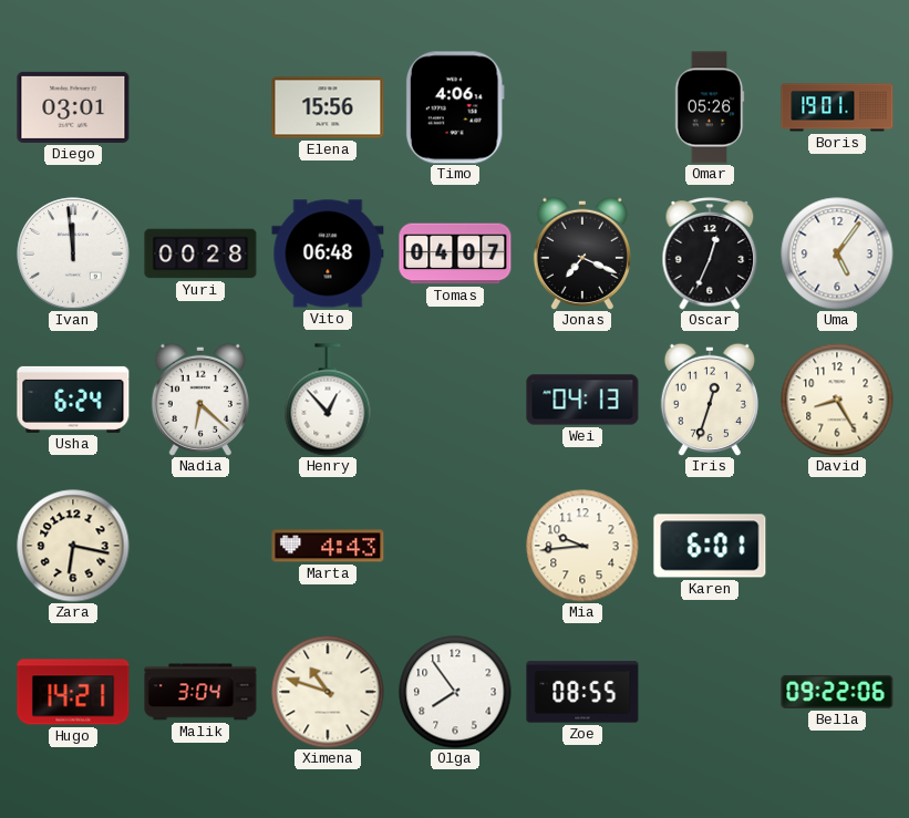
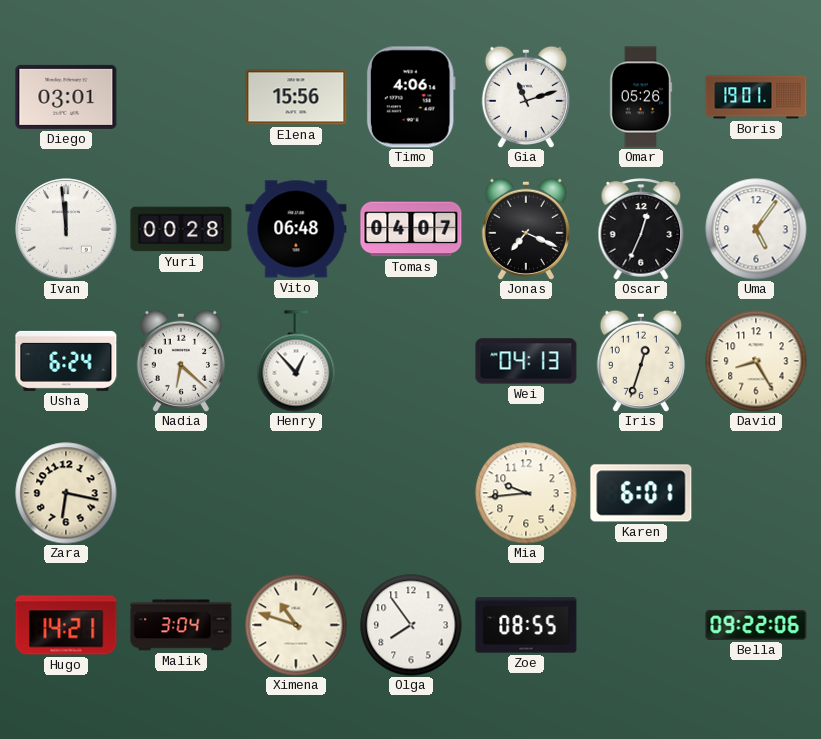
Gia: none -> 11:12
Marta: 4:43 -> none
